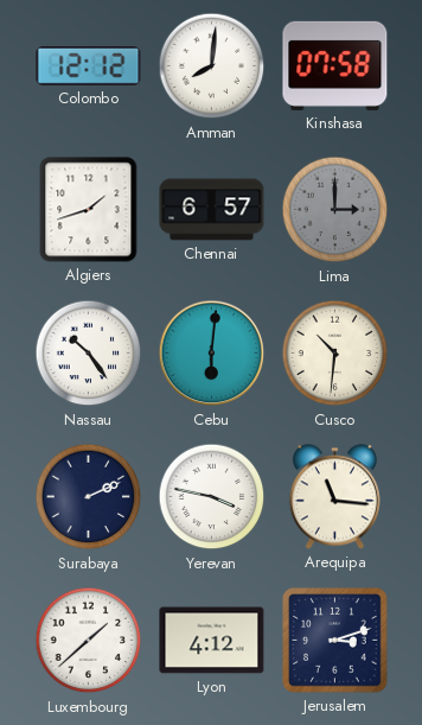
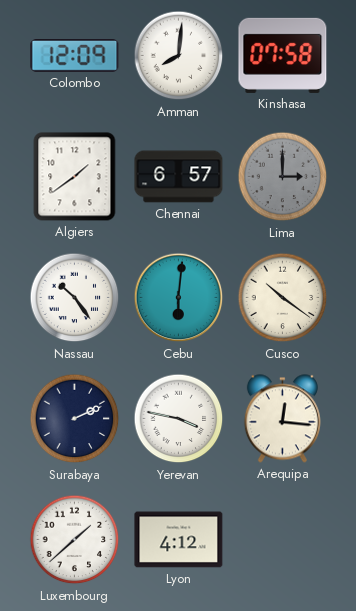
Colombo: 12:12 -> 12:09
Algiers: 1:42 -> 1:39
Cusco: 10:31 -> 10:21
Arequipa: 11:16 -> 12:16
Jerusalem: 3:12 -> none
